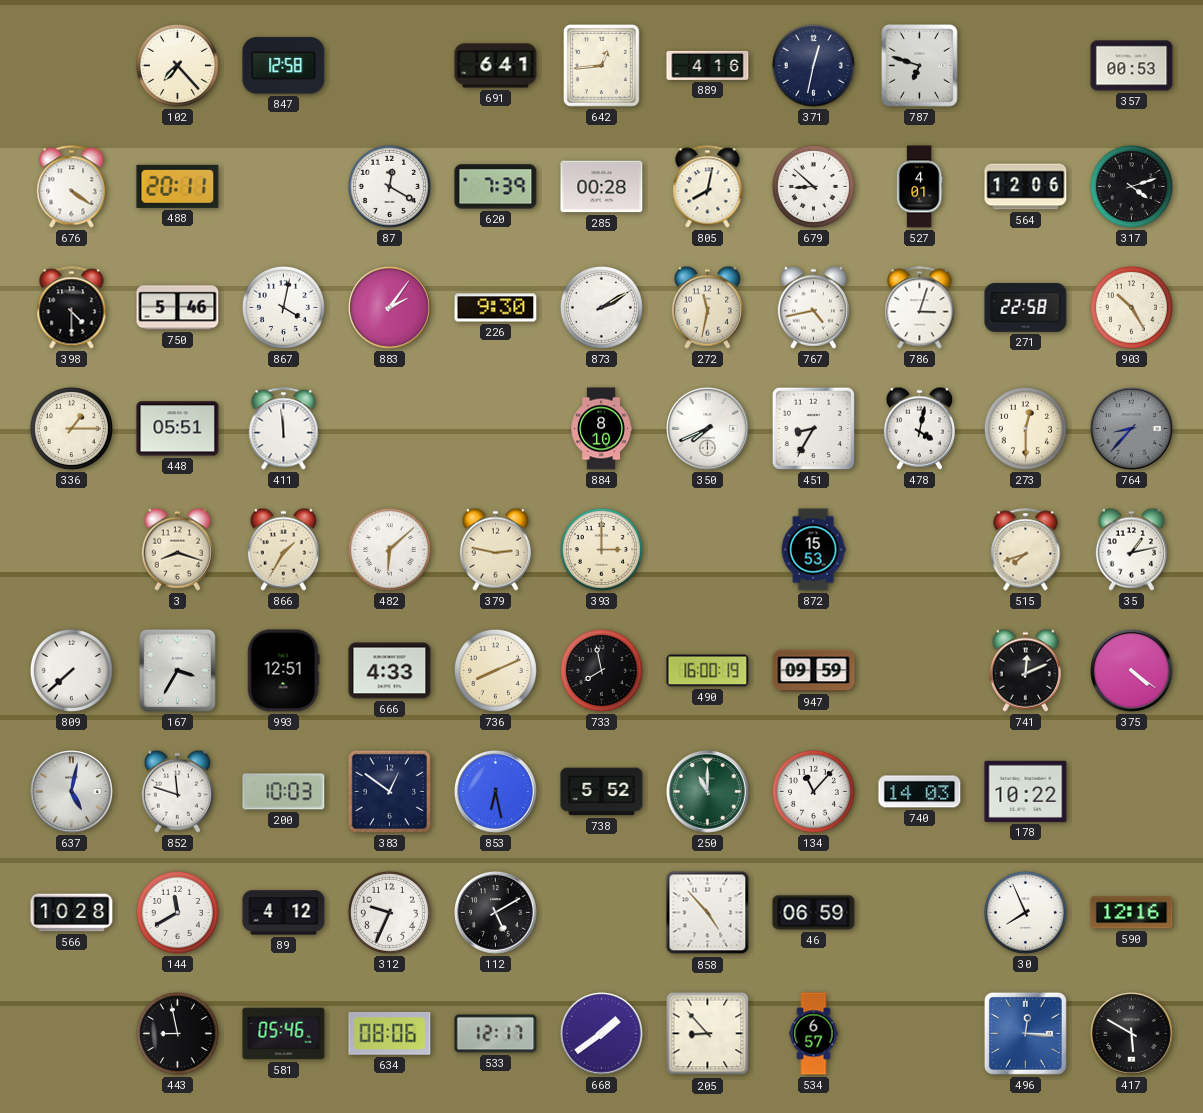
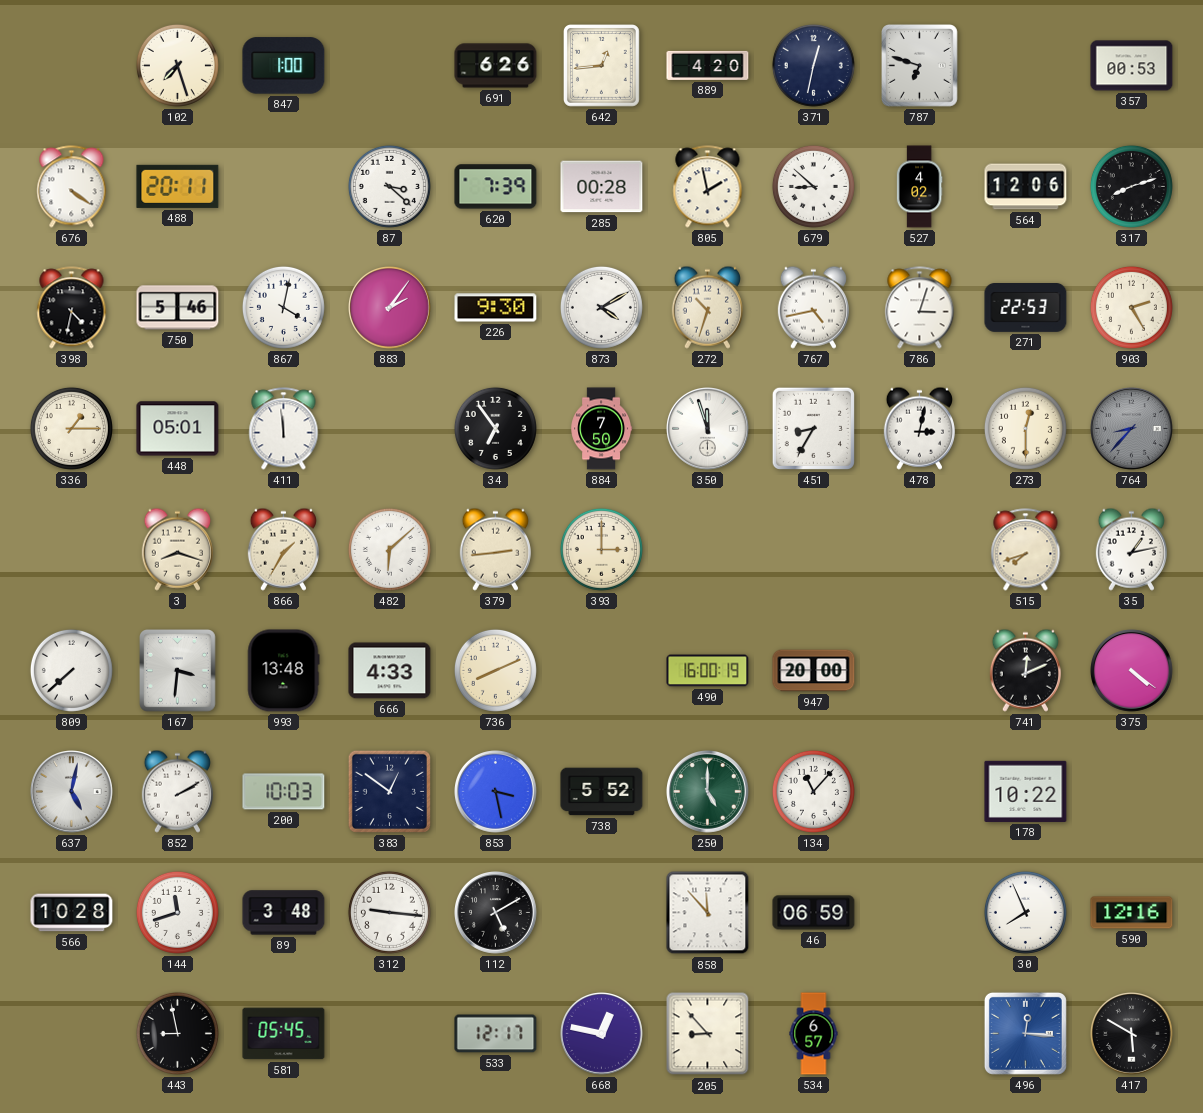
102: 7:23 -> 7:27
847: 12:58 -> 1:00
691: 6:41 -> 6:26
889: 4:16 -> 4:20
87: 12:20 -> 3:22
805: 8:02 -> 1:58
527: 4:01 -> 4:02
317: 4:12 -> 8:12
398: 4:30 -> 4:32
873: 2:10 -> 4:10
272: 11:32 -> 10:33
271: 22:58 -> 22:53
903: 10:25 -> 2:25
448: 05:51 -> 05:01
34: none -> 6:54
884: 8:10 -> 7:50
350: 7:41 -> 11:57
478: 4:02 -> 3:02
379: 2:47 -> 2:44
872: 15:53 -> none
167: 3:35 -> 3:31
993: 12:51 -> 13:48
733: 7:58 -> none
947: 09:59 -> 20:00
852: 11:48 -> 2:10
853: 6:28 -> 3:28
250: 11:00 -> 5:00
740: 14:03 -> none
144: 11:40 -> 11:42
89: 4:12 -> 3:48
312: 9:34 -> 9:16
858: 4:53 -> 11:53
581: 05:46 -> 05:45
634: 08:06 -> none
668: 1:39 -> 12:47
